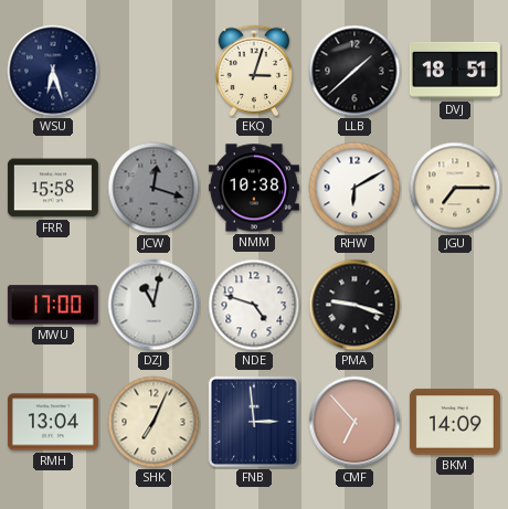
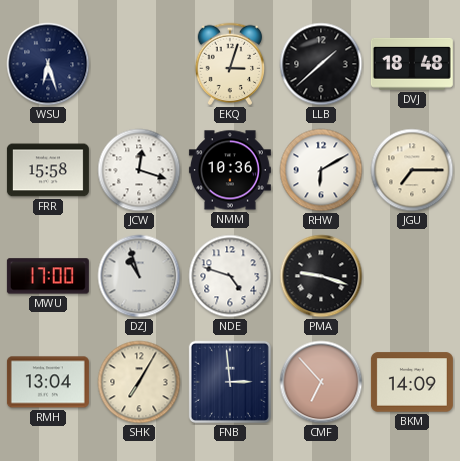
DVJ: 18:51 -> 18:48
JCW dial: grey -> white
NMM: 10:38 -> 10:36
DZJ: 11:02 -> 10:57
SHK: 7:04 -> 7:05
